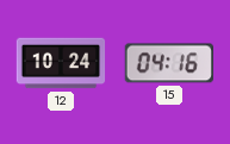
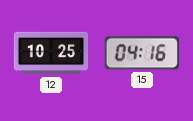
12: 10:24 -> 10:25
